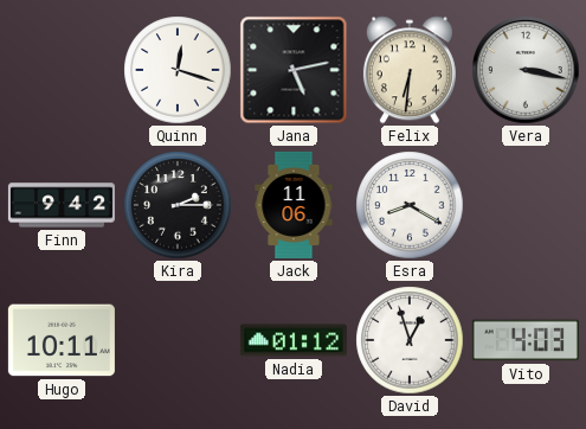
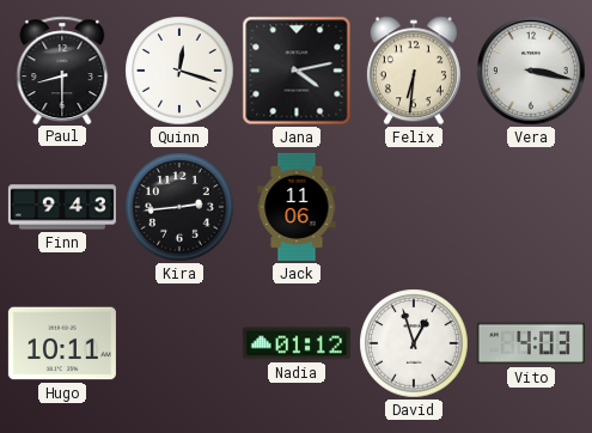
Paul: none -> 8:30
Jana: 5:13 -> 4:13
Finn: 9:42 -> 9:43
Kira: 2:15 -> 2:44
Esra: 8:20 -> none
